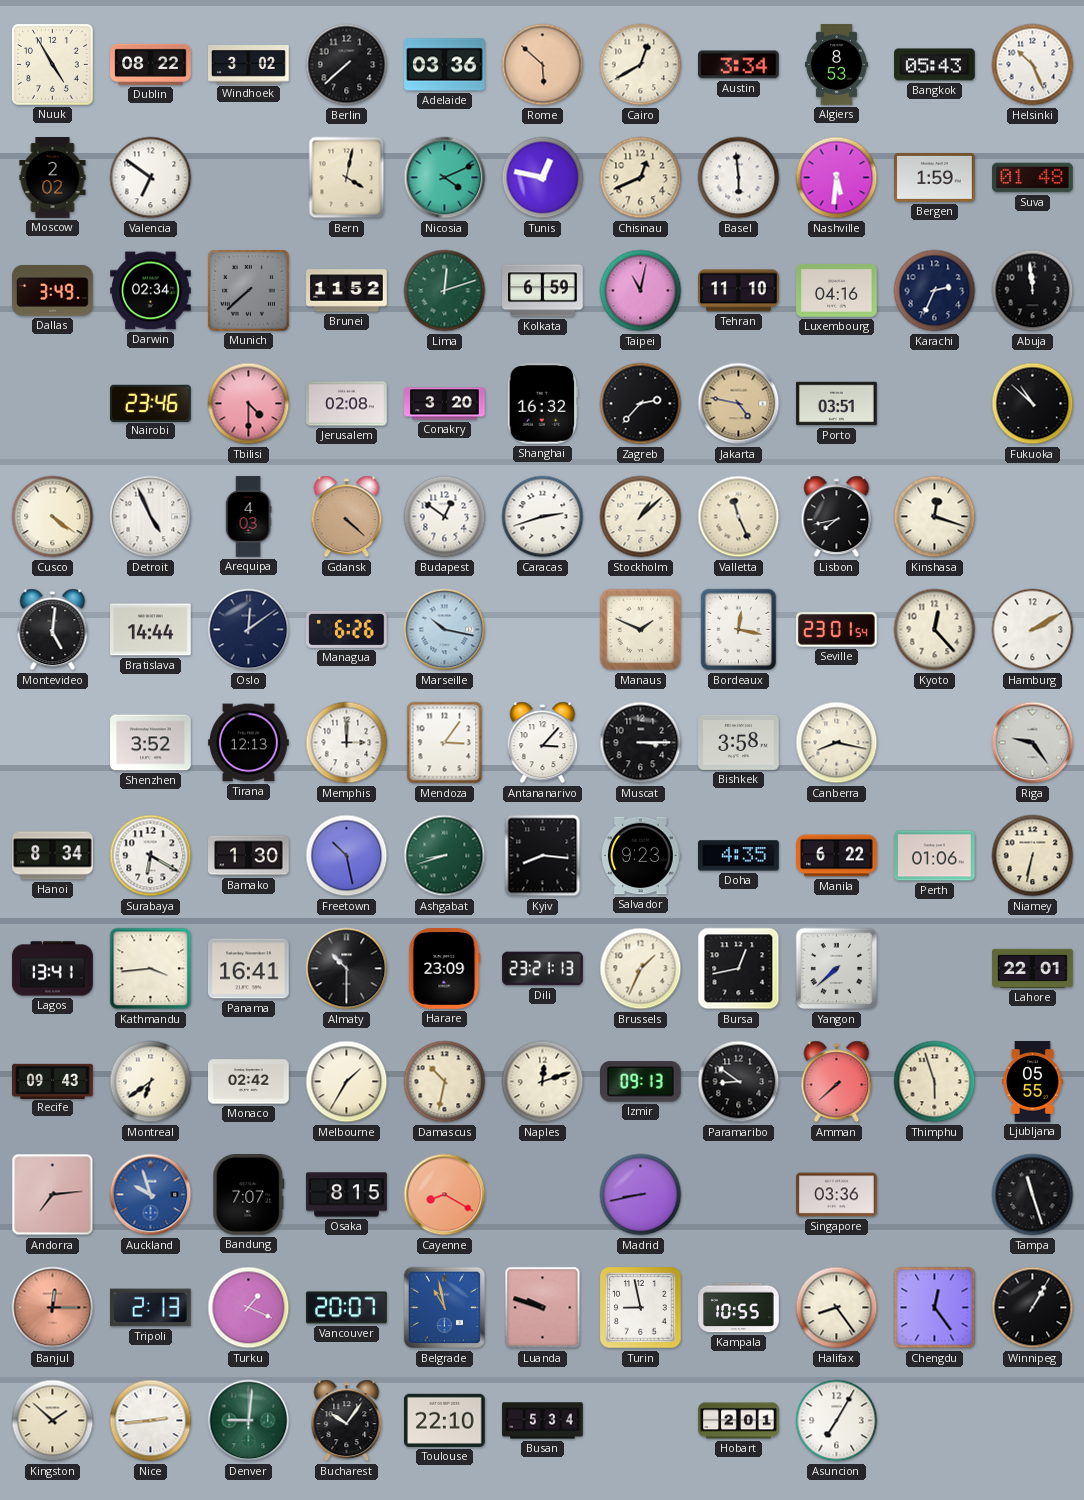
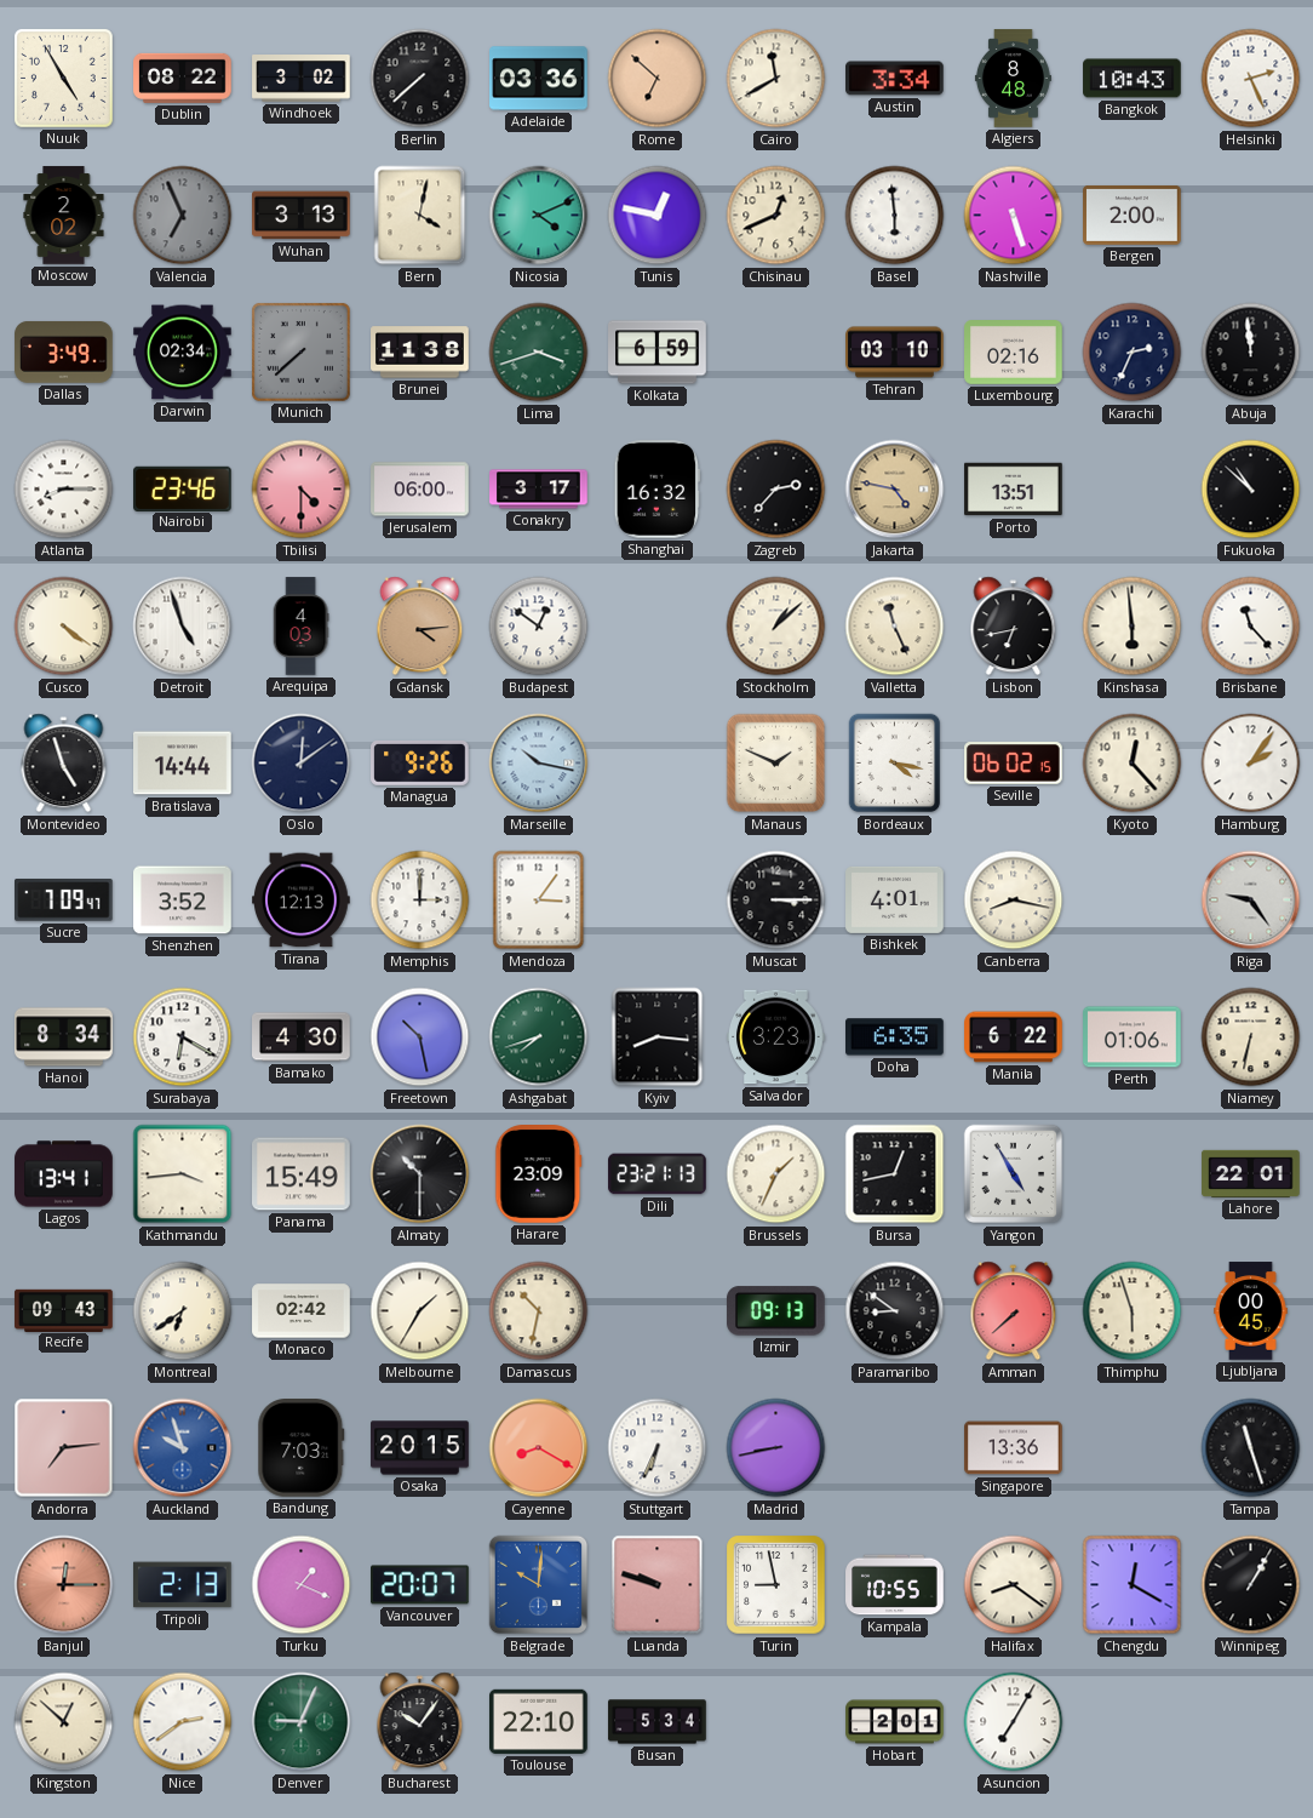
Rome: 5:52 -> 6:52
Cairo: 12:40 -> 11:40
Algiers: 8:53 -> 8:48
Bangkok: 05:43 -> 10:43
Helsinki: 10:26 -> 2:26
Valencia: 6:51 -> 6:56
Valencia dial: white -> grey
Wuhan: none -> 3:13
Nashville: 5:31 -> 5:27
Bergen: 1:59 -> 2:00
Suva: 01:48 -> none
Brunei: 11:52 -> 11:38
Lima: 12:12 -> 3:42
Taipei: 11:02 -> none
Tehran: 11:10 -> 03:10
Luxembourg: 04:16 -> 02:16
Atlanta: none -> 8:15
Jerusalem: 02:08 -> 06:00
Conakry: 3:20 -> 3:17
Porto: 03:51 -> 13:51
Detroit: 4:56 -> 4:57
Gdansk: 4:22 -> 4:14
Caracas: 2:42 -> none
Lisbon: 7:43 -> 6:43
Kinshasa: 12:18 -> 5:59
Brisbane: none -> 11:23
Montevideo: 5:01 -> 4:57
Managua: 6:26 -> 9:26
Bordeaux: 12:17 -> 4:17
Seville: 23:01 -> 06:02
Hamburg: 2:10 -> 2:06
Sucre: none -> 7:09
Antananarivo: 3:07 -> none
Bishkek: 3:58 -> 4:01
Bamako: 1:30 -> 4:30
Ashgabat: 8:42 -> 7:42
Salvador: 9:23 -> 3:23
Doha: 4:35 -> 6:35
Panama: 16:41 -> 15:49
Yangon: 7:38 -> 4:55
Naples: 12:12 -> none
Ljubljana: 05:55 -> 00:45
Bandung: 7:07 -> 7:03
Osaka: 8:15 -> 20:15
Stuttgart: none -> 6:34
Singapore: 03:36 -> 13:36
Belgrade: 10:58 -> 10:01
Halifax: 8:24 -> 8:21
Chengdu: 12:24 -> 12:20
Kingston: 1:52 -> 12:52
Nice: 2:44 -> 2:39
Denver: 9:01 -> 9:04
